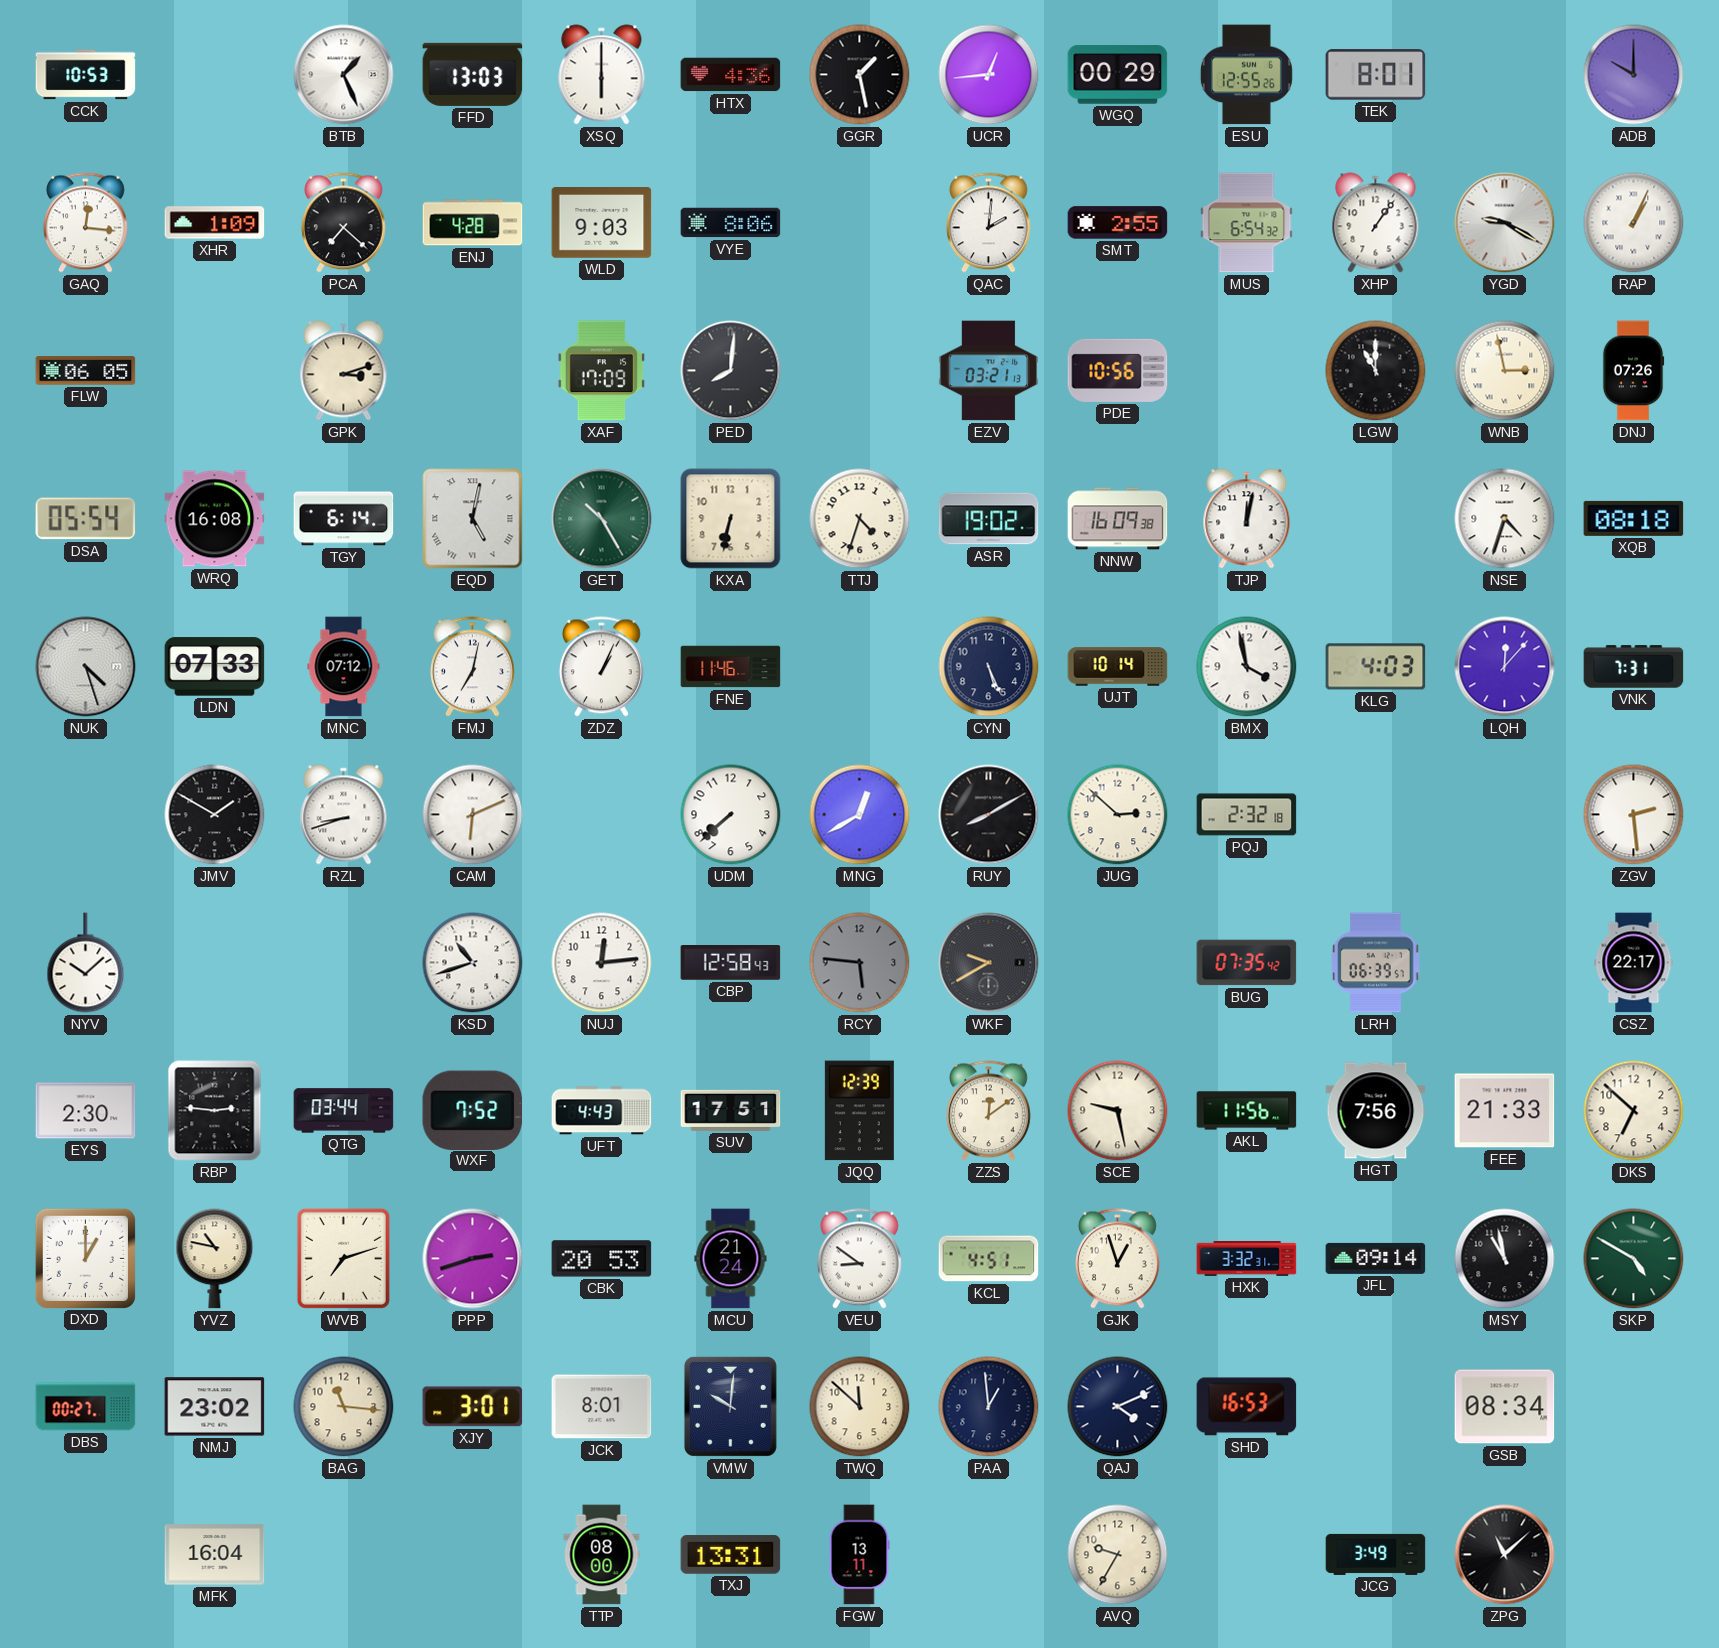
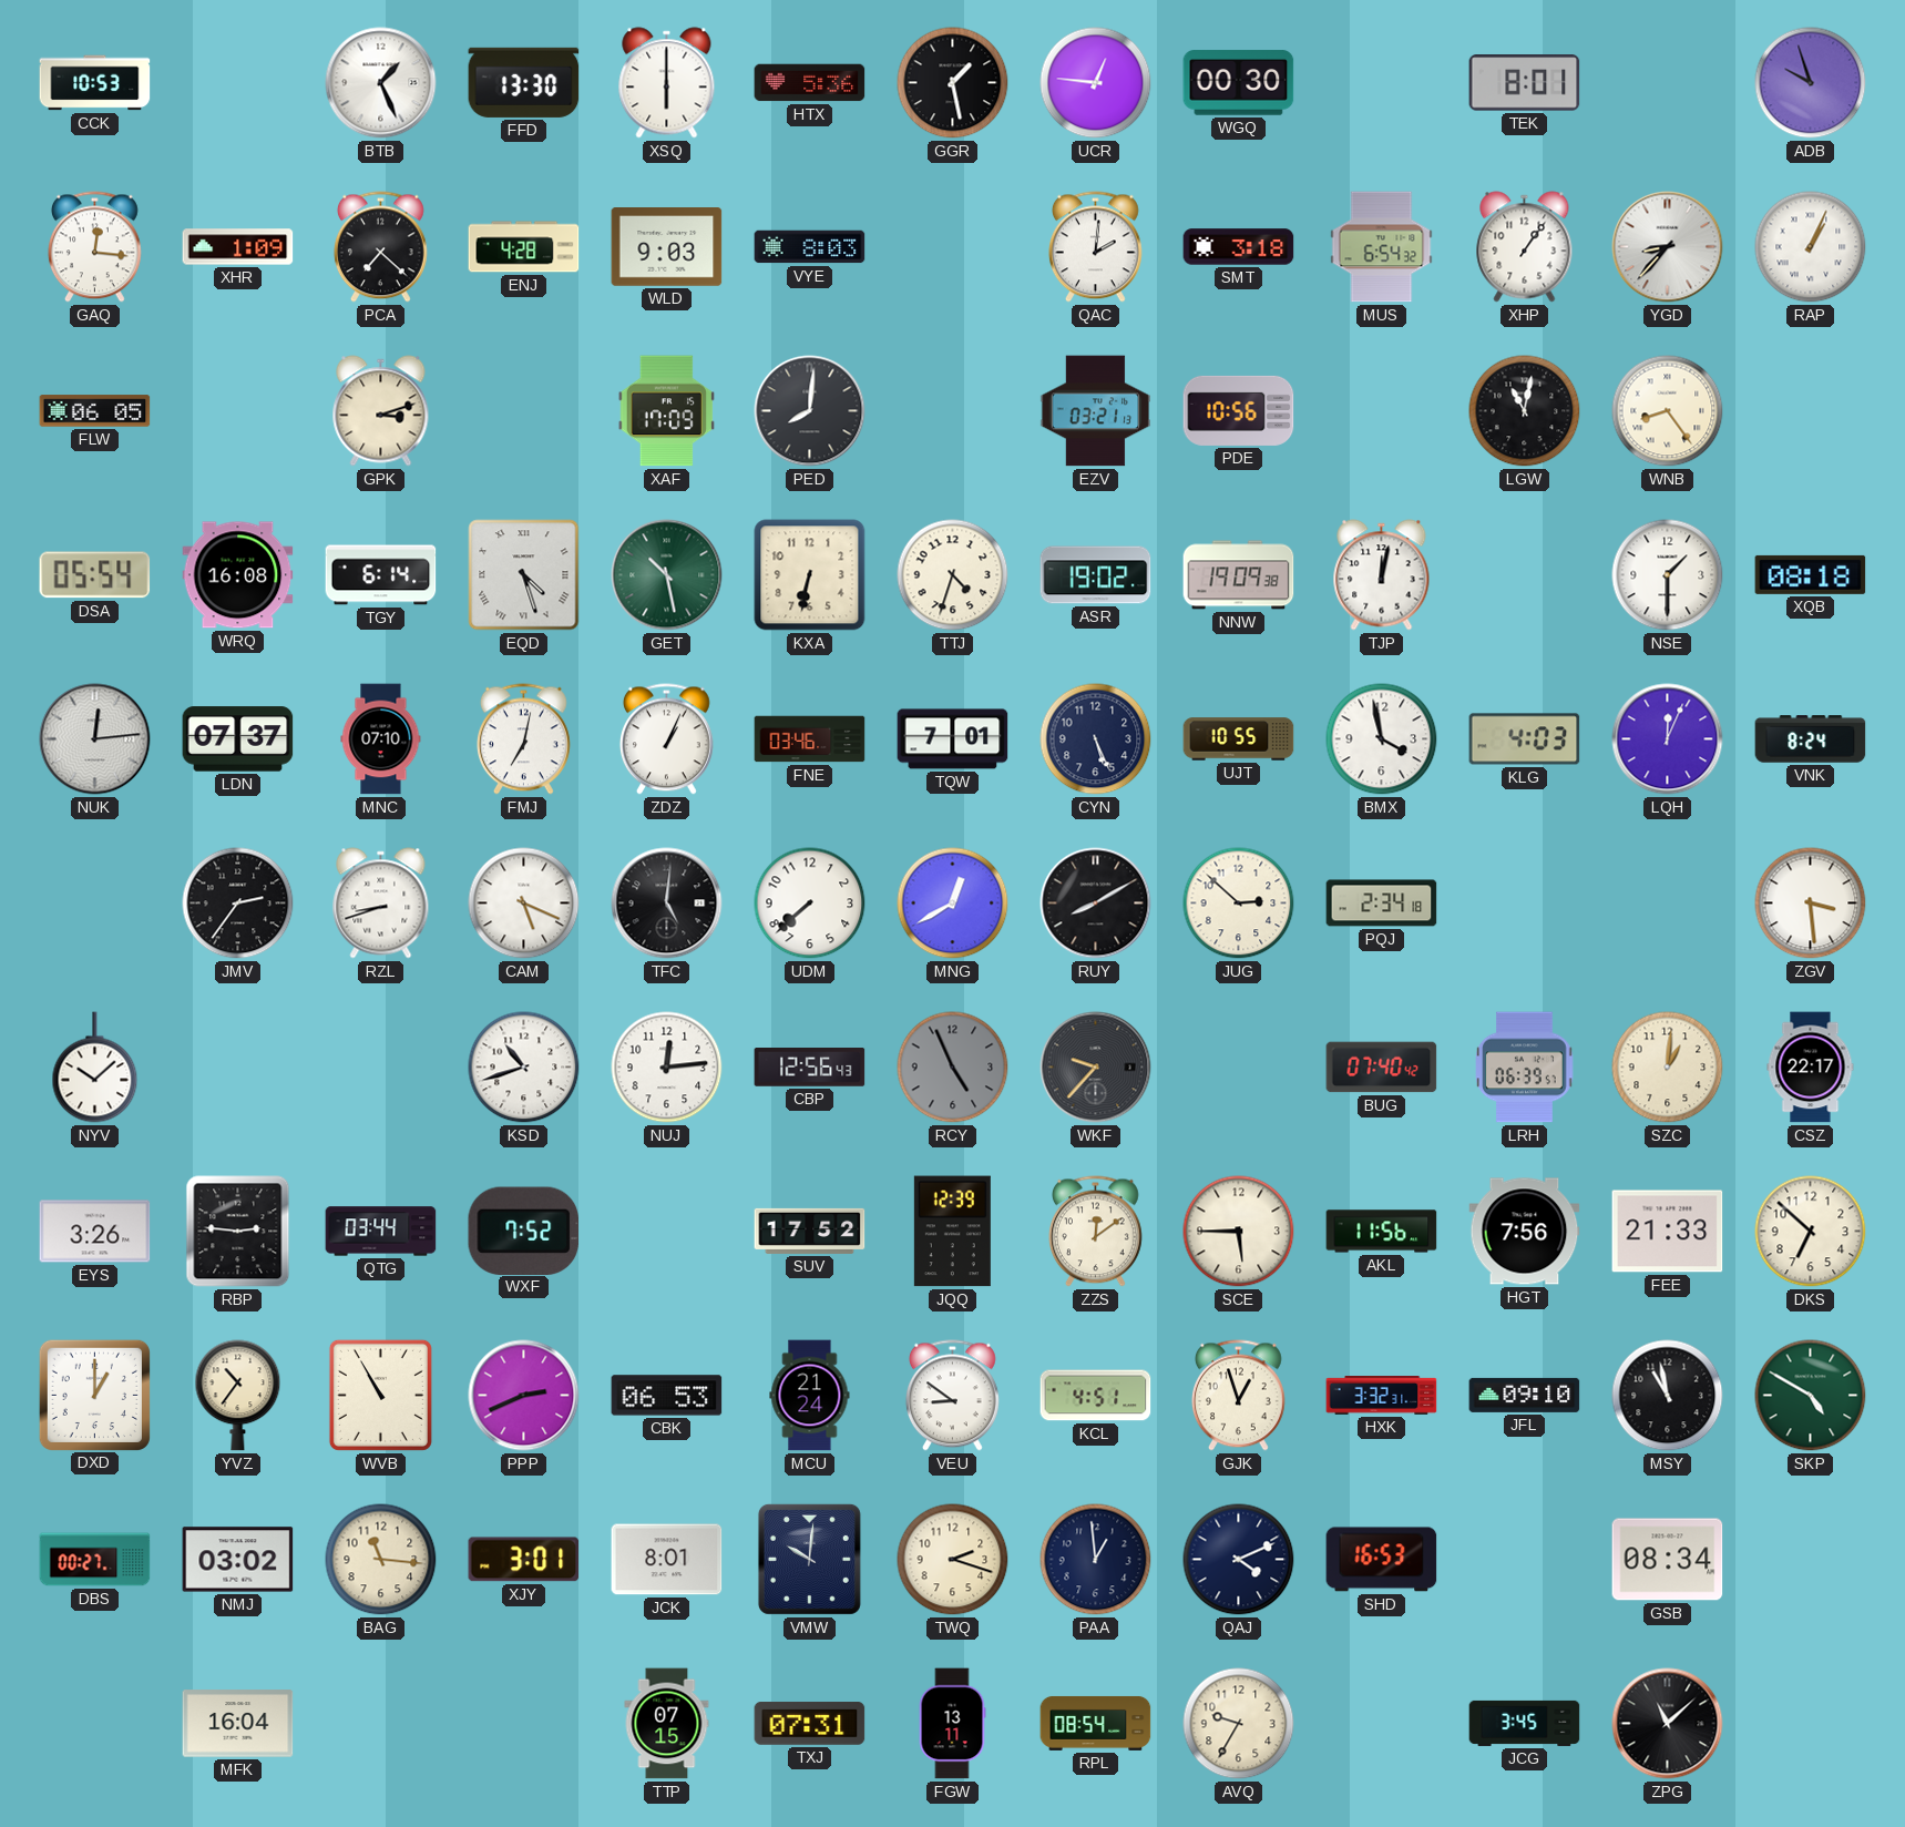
FFD: 13:03 -> 13:30
HTX: 4:36 -> 5:36
UCR: 12:44 -> 12:46
WGQ: 00:29 -> 00:30
ESU: 12:55 -> none
ADB: 10:00 -> 9:57
VYE: 8:06 -> 8:03
SMT: 2:55 -> 3:18
YGD: 9:20 -> 8:37
LGW: 11:00 -> 11:02
WNB: 2:58 -> 8:24
DNJ: 07:26 -> none
EQD: 5:02 -> 4:27
GET: 10:25 -> 10:28
NNW: 16:09 -> 19:09
NSE: 4:33 -> 1:30
NUK: 4:27 -> 12:14
LDN: 07:33 -> 07:37
MNC: 07:12 -> 07:10
FNE: 11:46 -> 03:46
TQW: none -> 7:01
UJT: 10:14 -> 10:55
LQH: 12:07 -> 12:04
VNK: 7:31 -> 8:24
JMV: 1:50 -> 2:36
CAM: 6:11 -> 5:19
TFC: none -> 5:01
PQJ: 2:32 -> 2:34
ZGV: 2:29 -> 3:29
CBP: 12:58 -> 12:56
RCY: 5:46 -> 4:56
WKF: 9:40 -> 9:37
BUG: 07:35 -> 07:40
SZC: none -> 1:01
EYS: 2:30 -> 3:26
UFT: 4:43 -> none
SUV: 17:51 -> 17:52
SCE: 9:28 -> 5:45
YVZ: 10:47 -> 10:36
WVB: 7:12 -> 10:55
PPP: 2:42 -> 2:41
CBK: 20:53 -> 06:53
JFL: 09:14 -> 09:10
NMJ: 23:02 -> 03:02
TWQ: 11:52 -> 2:18
TTP: 08:00 -> 07:15
TXJ: 13:31 -> 07:31
RPL: none -> 08:54
JCG: 3:49 -> 3:45
